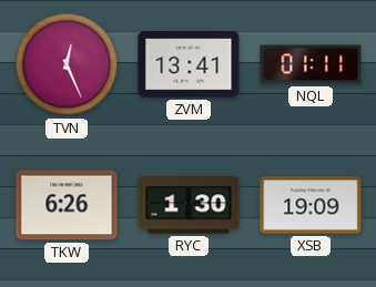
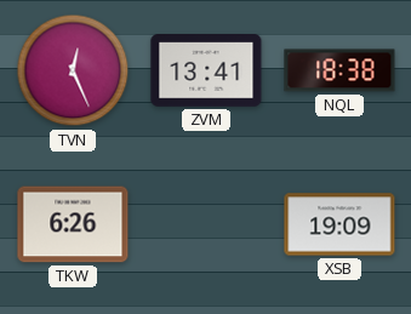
NQL: 01:11 -> 18:38
RYC: 1:30 -> none
